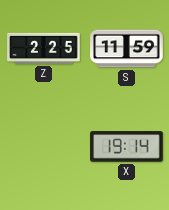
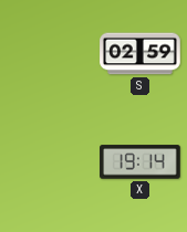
Z: 2:25 -> none
S: 11:59 -> 02:59
